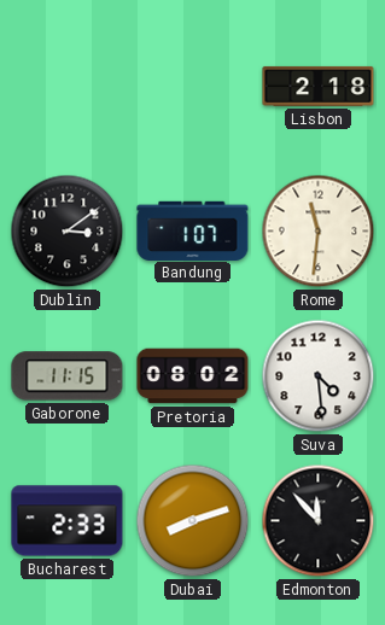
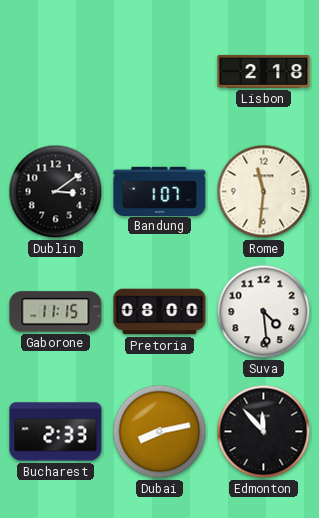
Pretoria: 08:02 -> 08:00
Dubai: 8:12 -> 8:13
